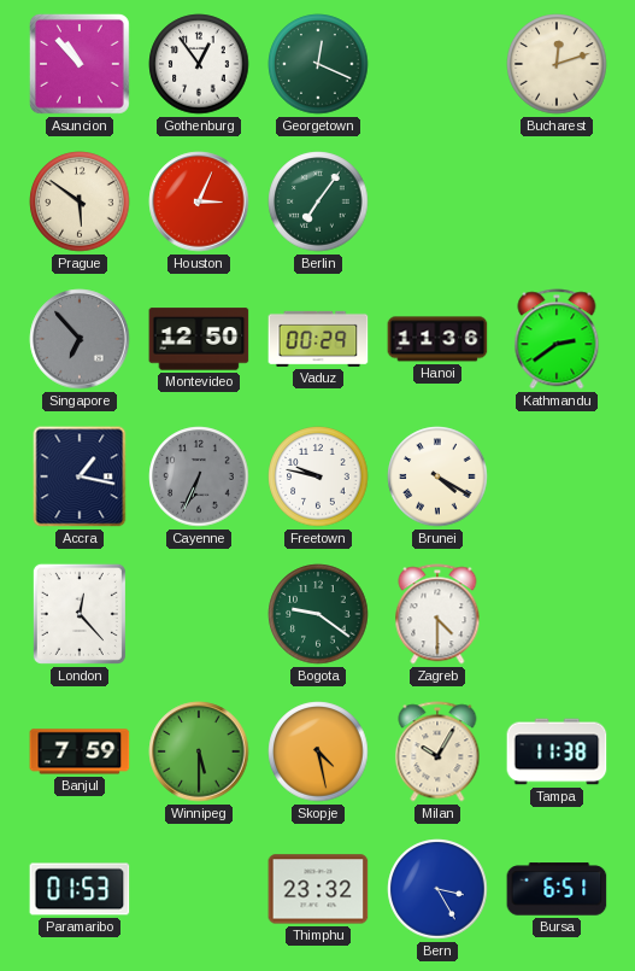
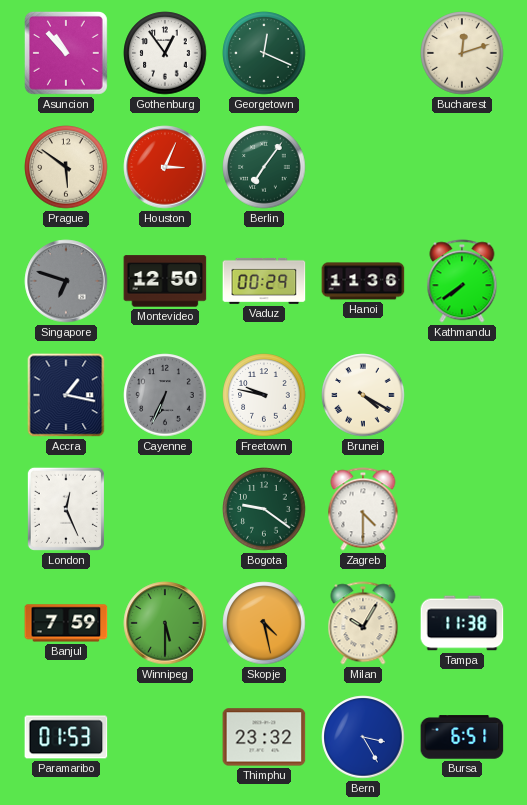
Singapore: 6:53 -> 6:48
Kathmandu: 2:39 -> 7:39
London: 12:23 -> 12:26
